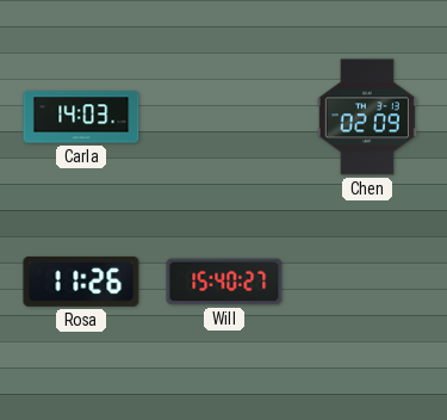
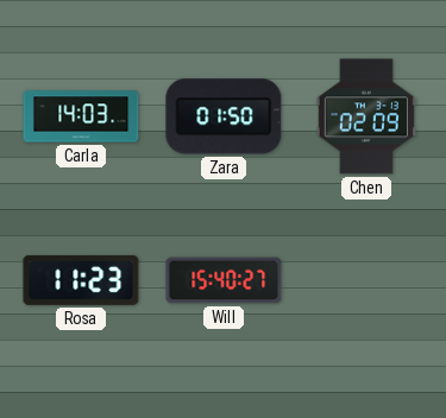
Zara: none -> 01:50
Rosa: 11:26 -> 11:23
